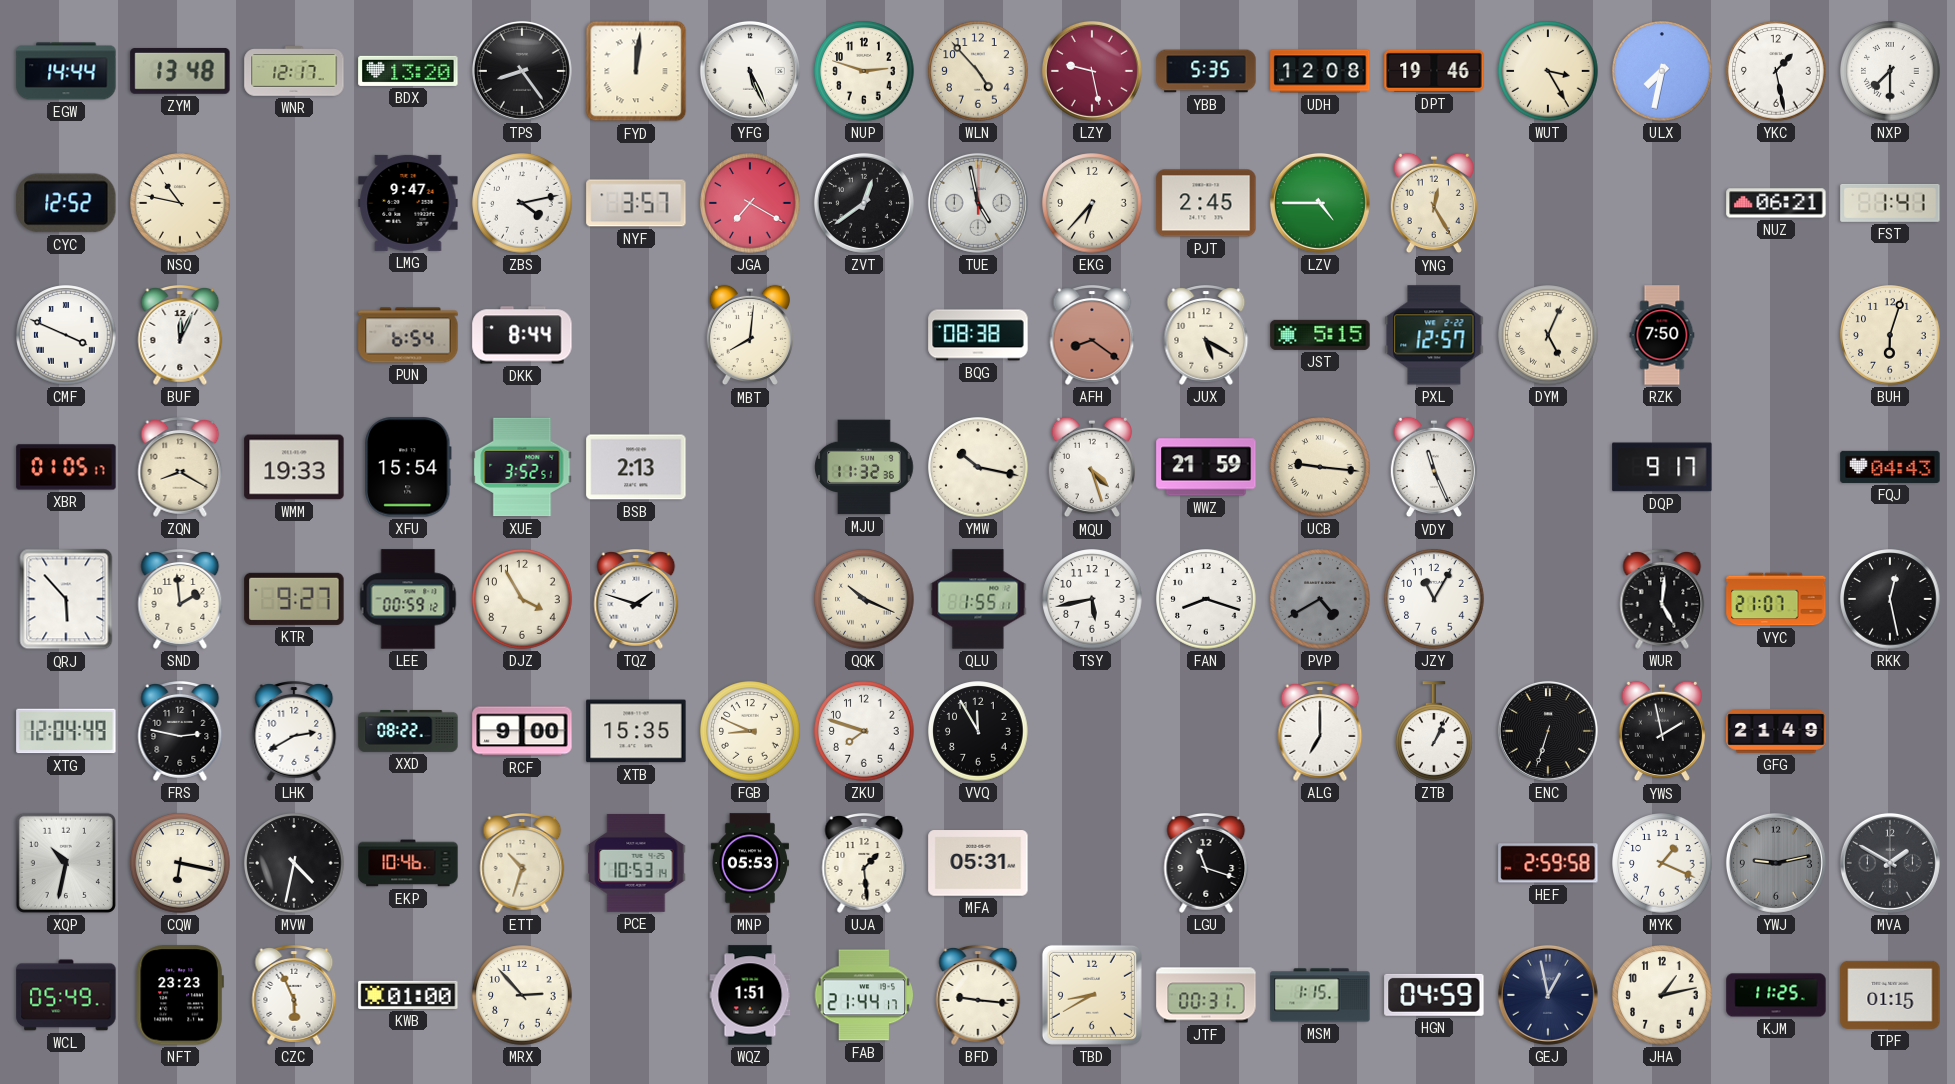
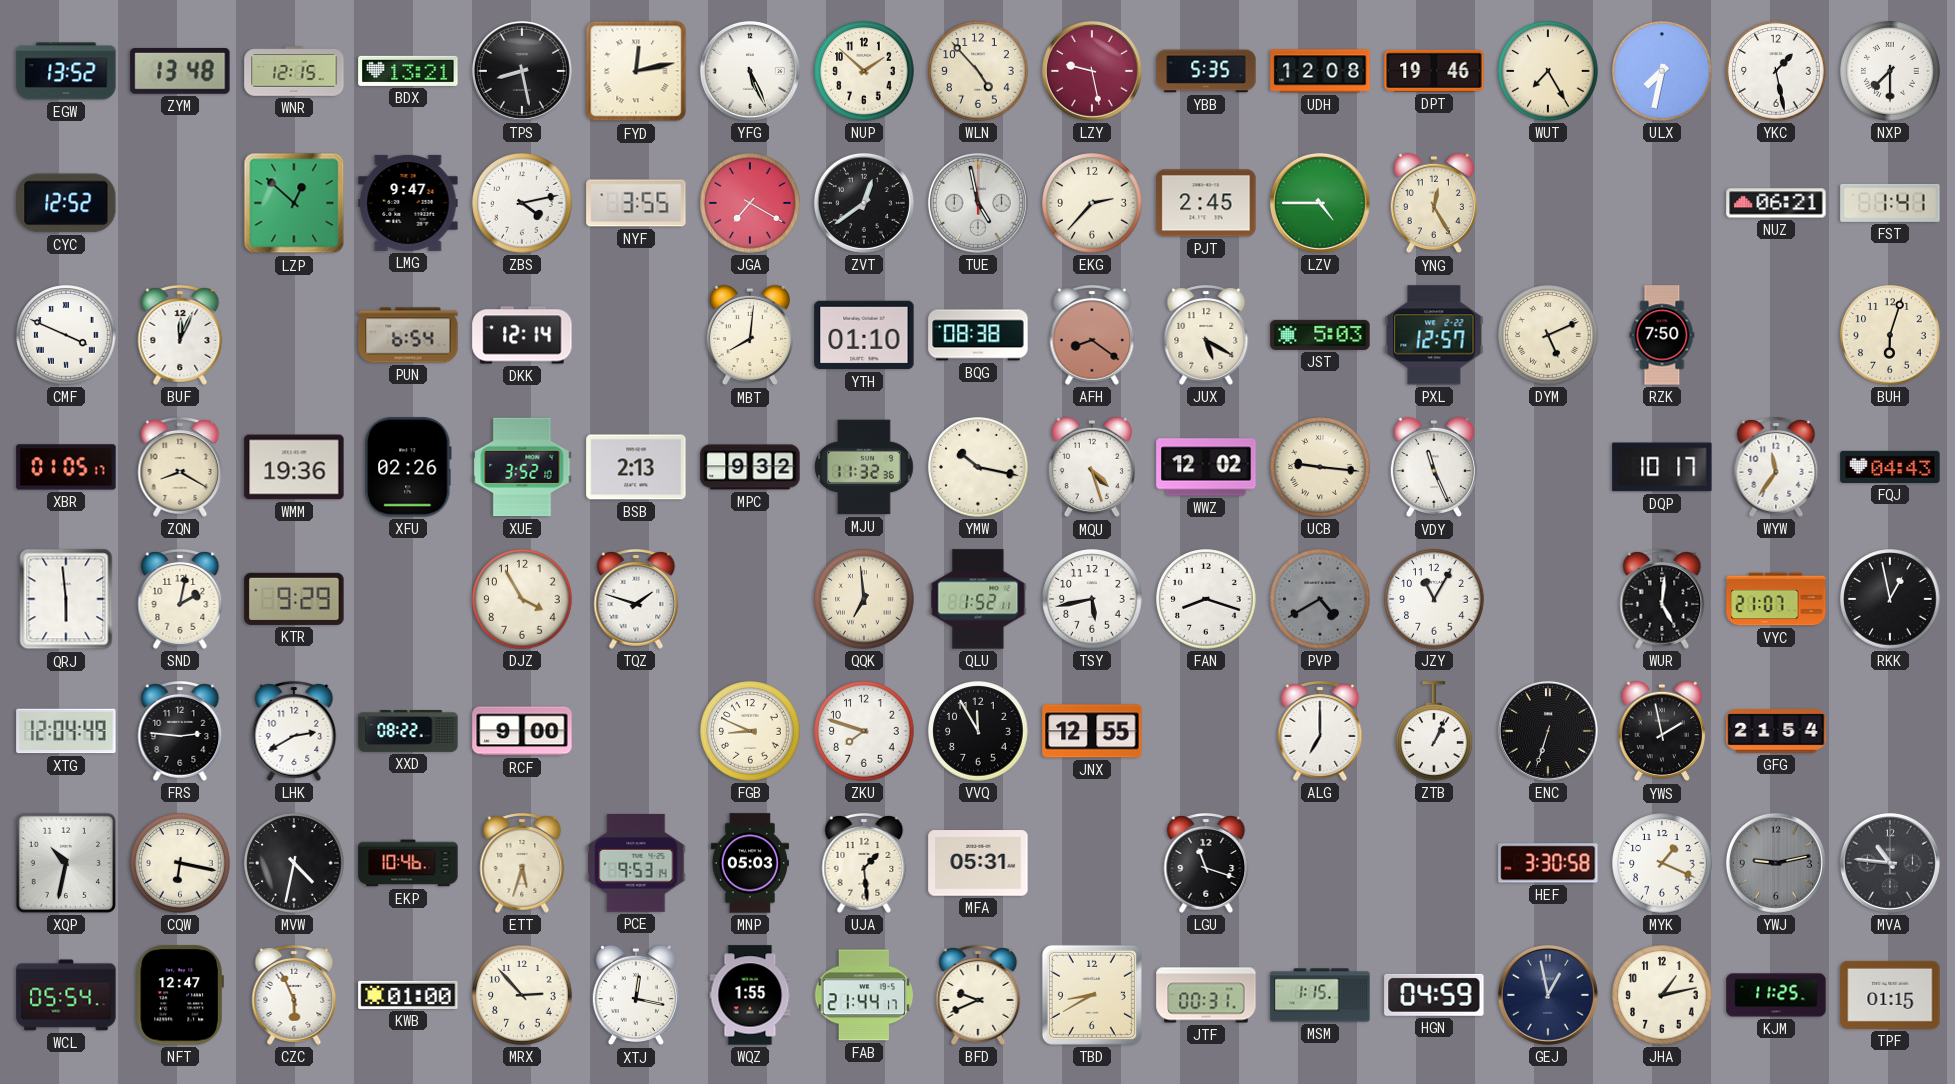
EGW: 14:44 -> 13:52
WNR: 12:17 -> 12:15
BDX: 13:20 -> 13:21
TPS: 8:24 -> 8:28
FYD: 12:01 -> 12:13
NUP: 2:48 -> 1:52
WUT: 3:25 -> 7:25
NSQ: 10:47 -> none
LZP: none -> 12:52
NYF: 3:57 -> 3:55
EKG: 6:37 -> 2:37
DKK: 8:44 -> 12:14
YTH: none -> 01:10
JST: 5:15 -> 5:03
DYM: 5:04 -> 5:11
WMM: 19:33 -> 19:36
XFU: 15:54 -> 02:26
XUE: 3:52:51 -> 3:52:10
MPC: none -> 9:32
WWZ: 21:59 -> 12:02
DQP: 9:17 -> 10:17
WYW: none -> 11:36
QRJ: 5:53 -> 5:59
SND: 1:59 -> 2:02
KTR: 9:27 -> 9:29
LEE: 00:59 -> none
QQK: 10:19 -> 6:59
QLU: 1:55 -> 1:52
RKK: 12:28 -> 12:58
FRS: 2:47 -> 2:46
XTB: 15:35 -> none
JNX: none -> 12:55
GFG: 21:49 -> 21:54
ETT: 10:33 -> 5:33
PCE: 10:53 -> 9:53
MNP: 05:53 -> 05:03
HEF: 2:59 -> 3:30
MVA: 1:50 -> 10:46
WCL: 05:49 -> 05:54
NFT: 23:23 -> 12:47
XTJ: none -> 12:17
WQZ: 1:51 -> 1:55
BFD: 9:16 -> 9:41
